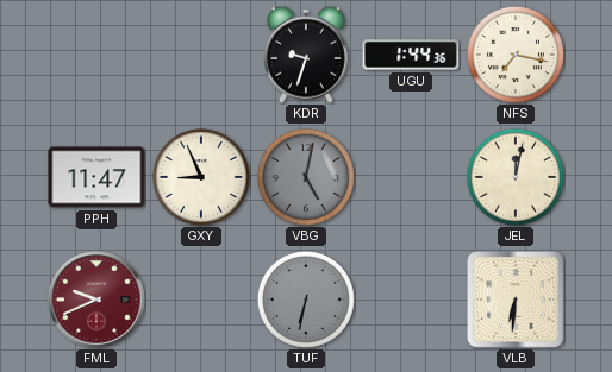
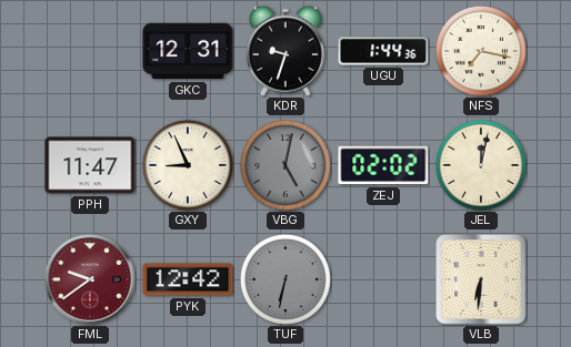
GKC: none -> 12:31
ZEJ: none -> 02:02
FML: 9:41 -> 9:39
PYK: none -> 12:42
